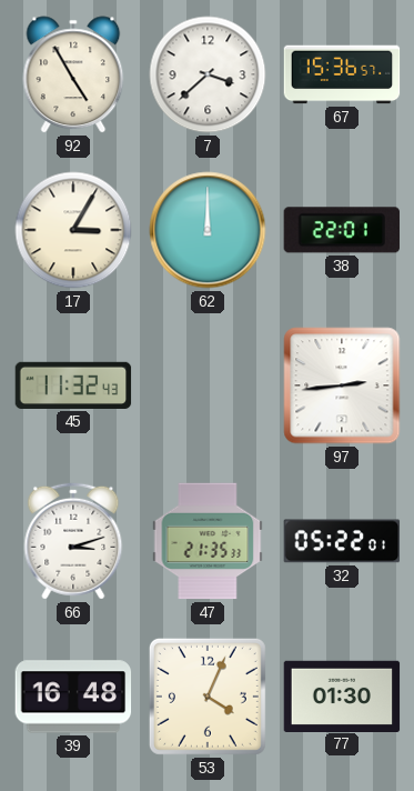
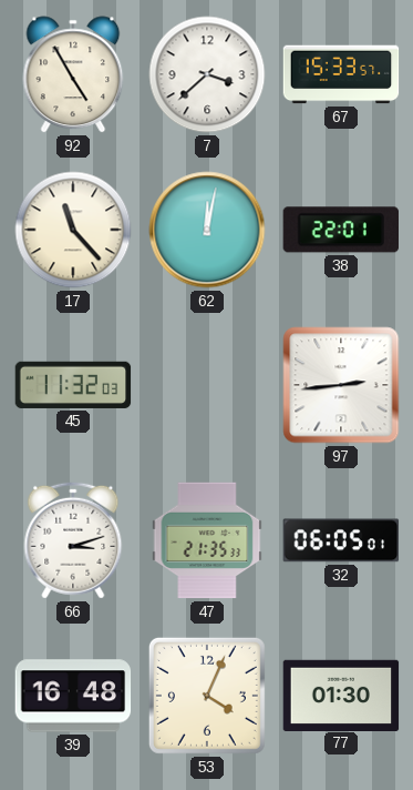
67: 15:36 -> 15:33
17: 3:05 -> 11:23
62: 12:00 -> 12:02
45: 11:32:43 -> 11:32:03
32: 05:22 -> 06:05
